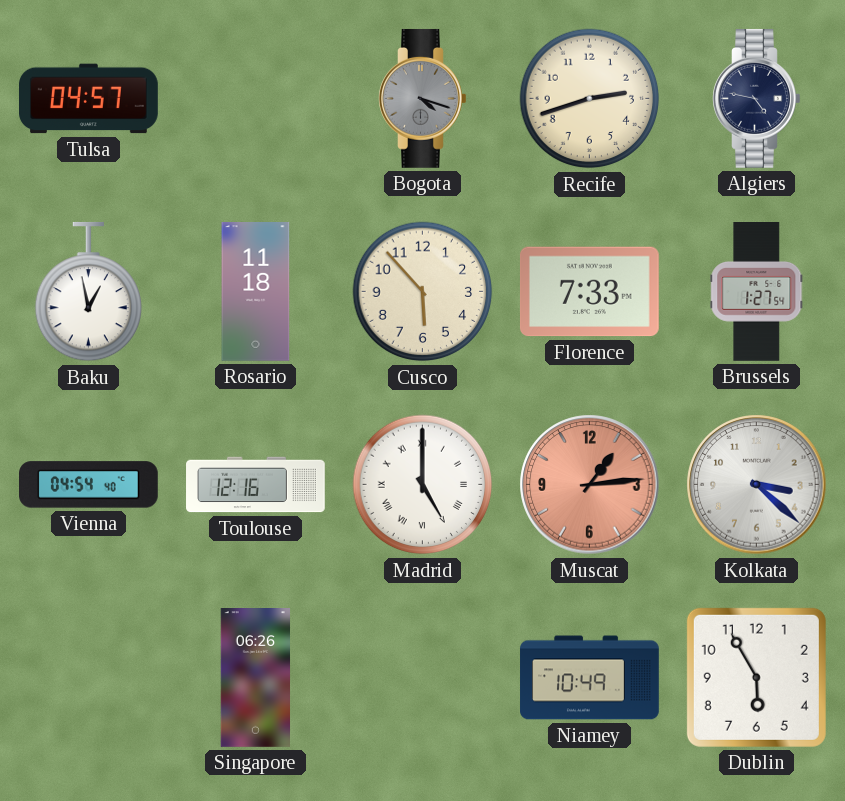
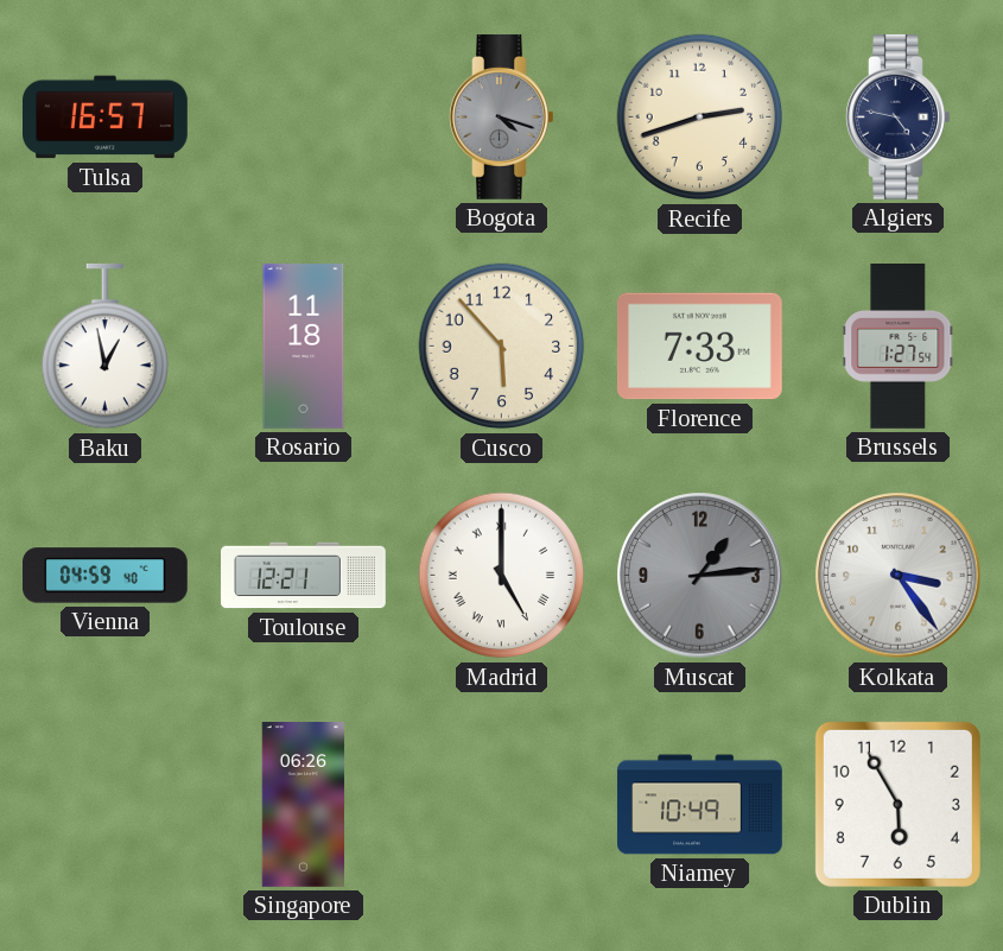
Tulsa: 04:57 -> 16:57
Vienna: 04:54 -> 04:59
Toulouse: 12:16 -> 12:21
Muscat dial: salmon -> grey
Kolkata: 3:22 -> 3:24
